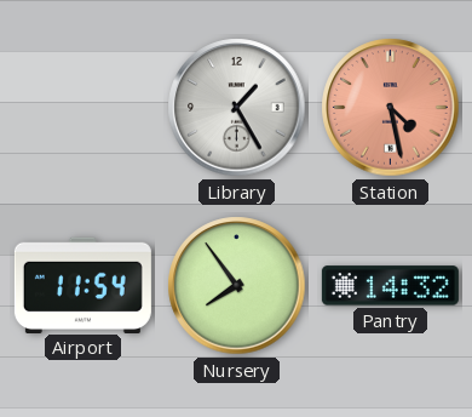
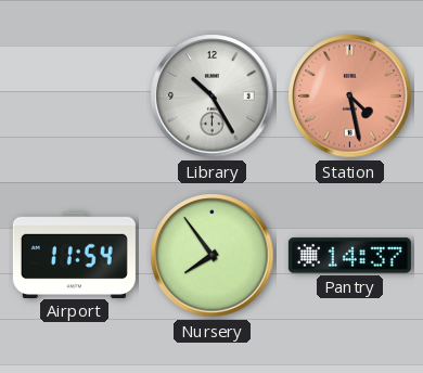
Library: 1:25 -> 10:25
Pantry: 14:32 -> 14:37
